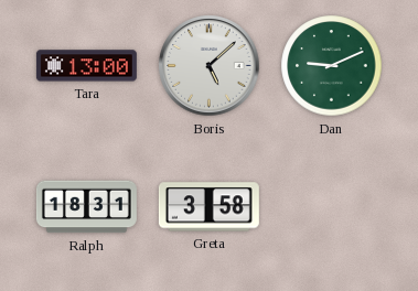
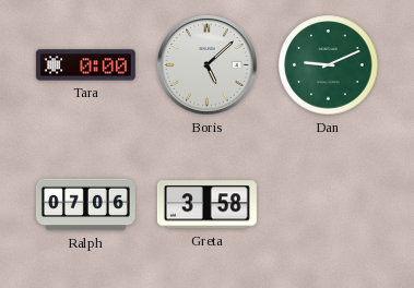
Tara: 13:00 -> 0:00
Ralph: 18:31 -> 07:06
